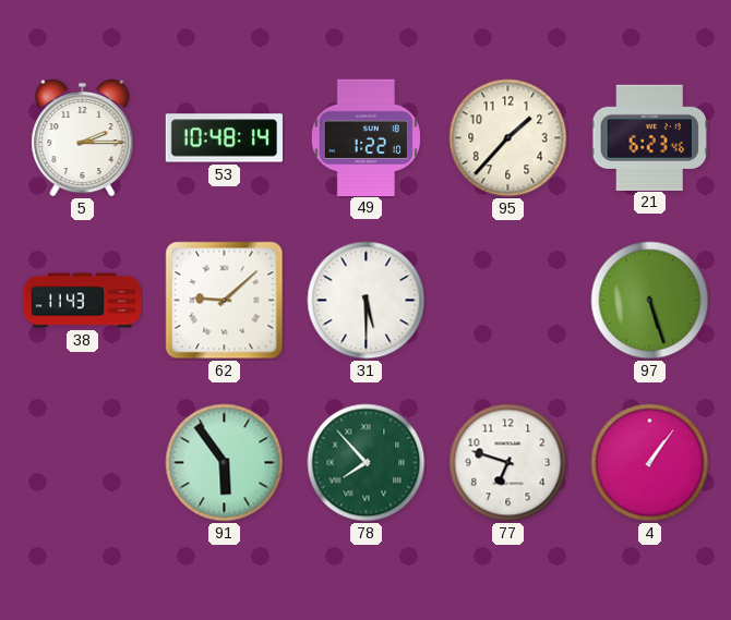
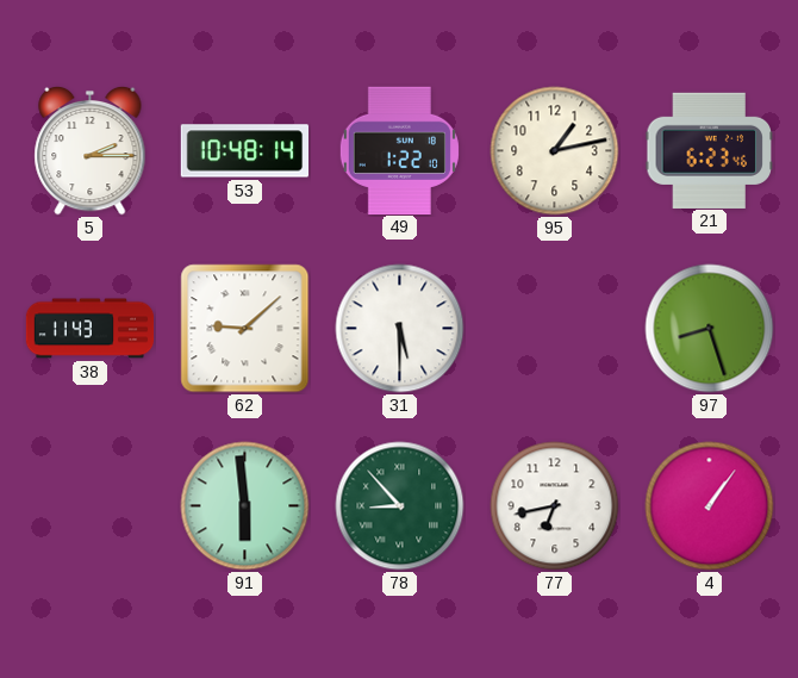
95: 1:37 -> 1:13
97: 5:27 -> 8:27
91: 5:54 -> 5:59
78: 7:53 -> 8:53
77: 6:48 -> 6:43
